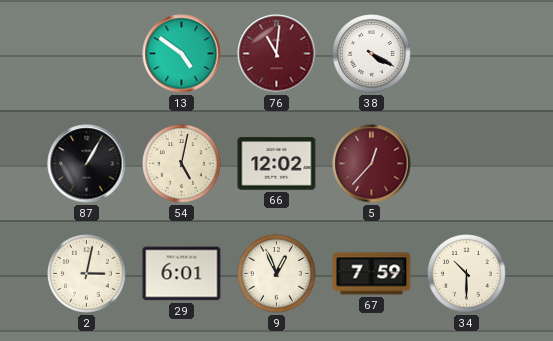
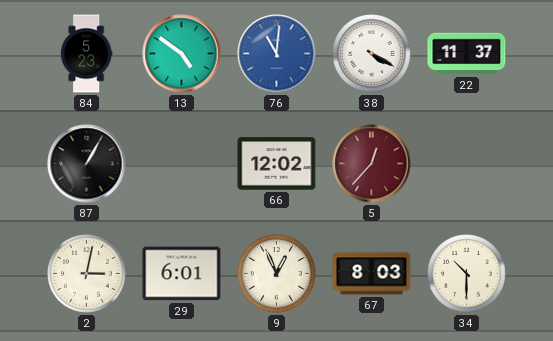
84: none -> 5:23
76 dial: burgundy -> blue
22: none -> 11:37
54: 5:02 -> none
67: 7:59 -> 8:03
